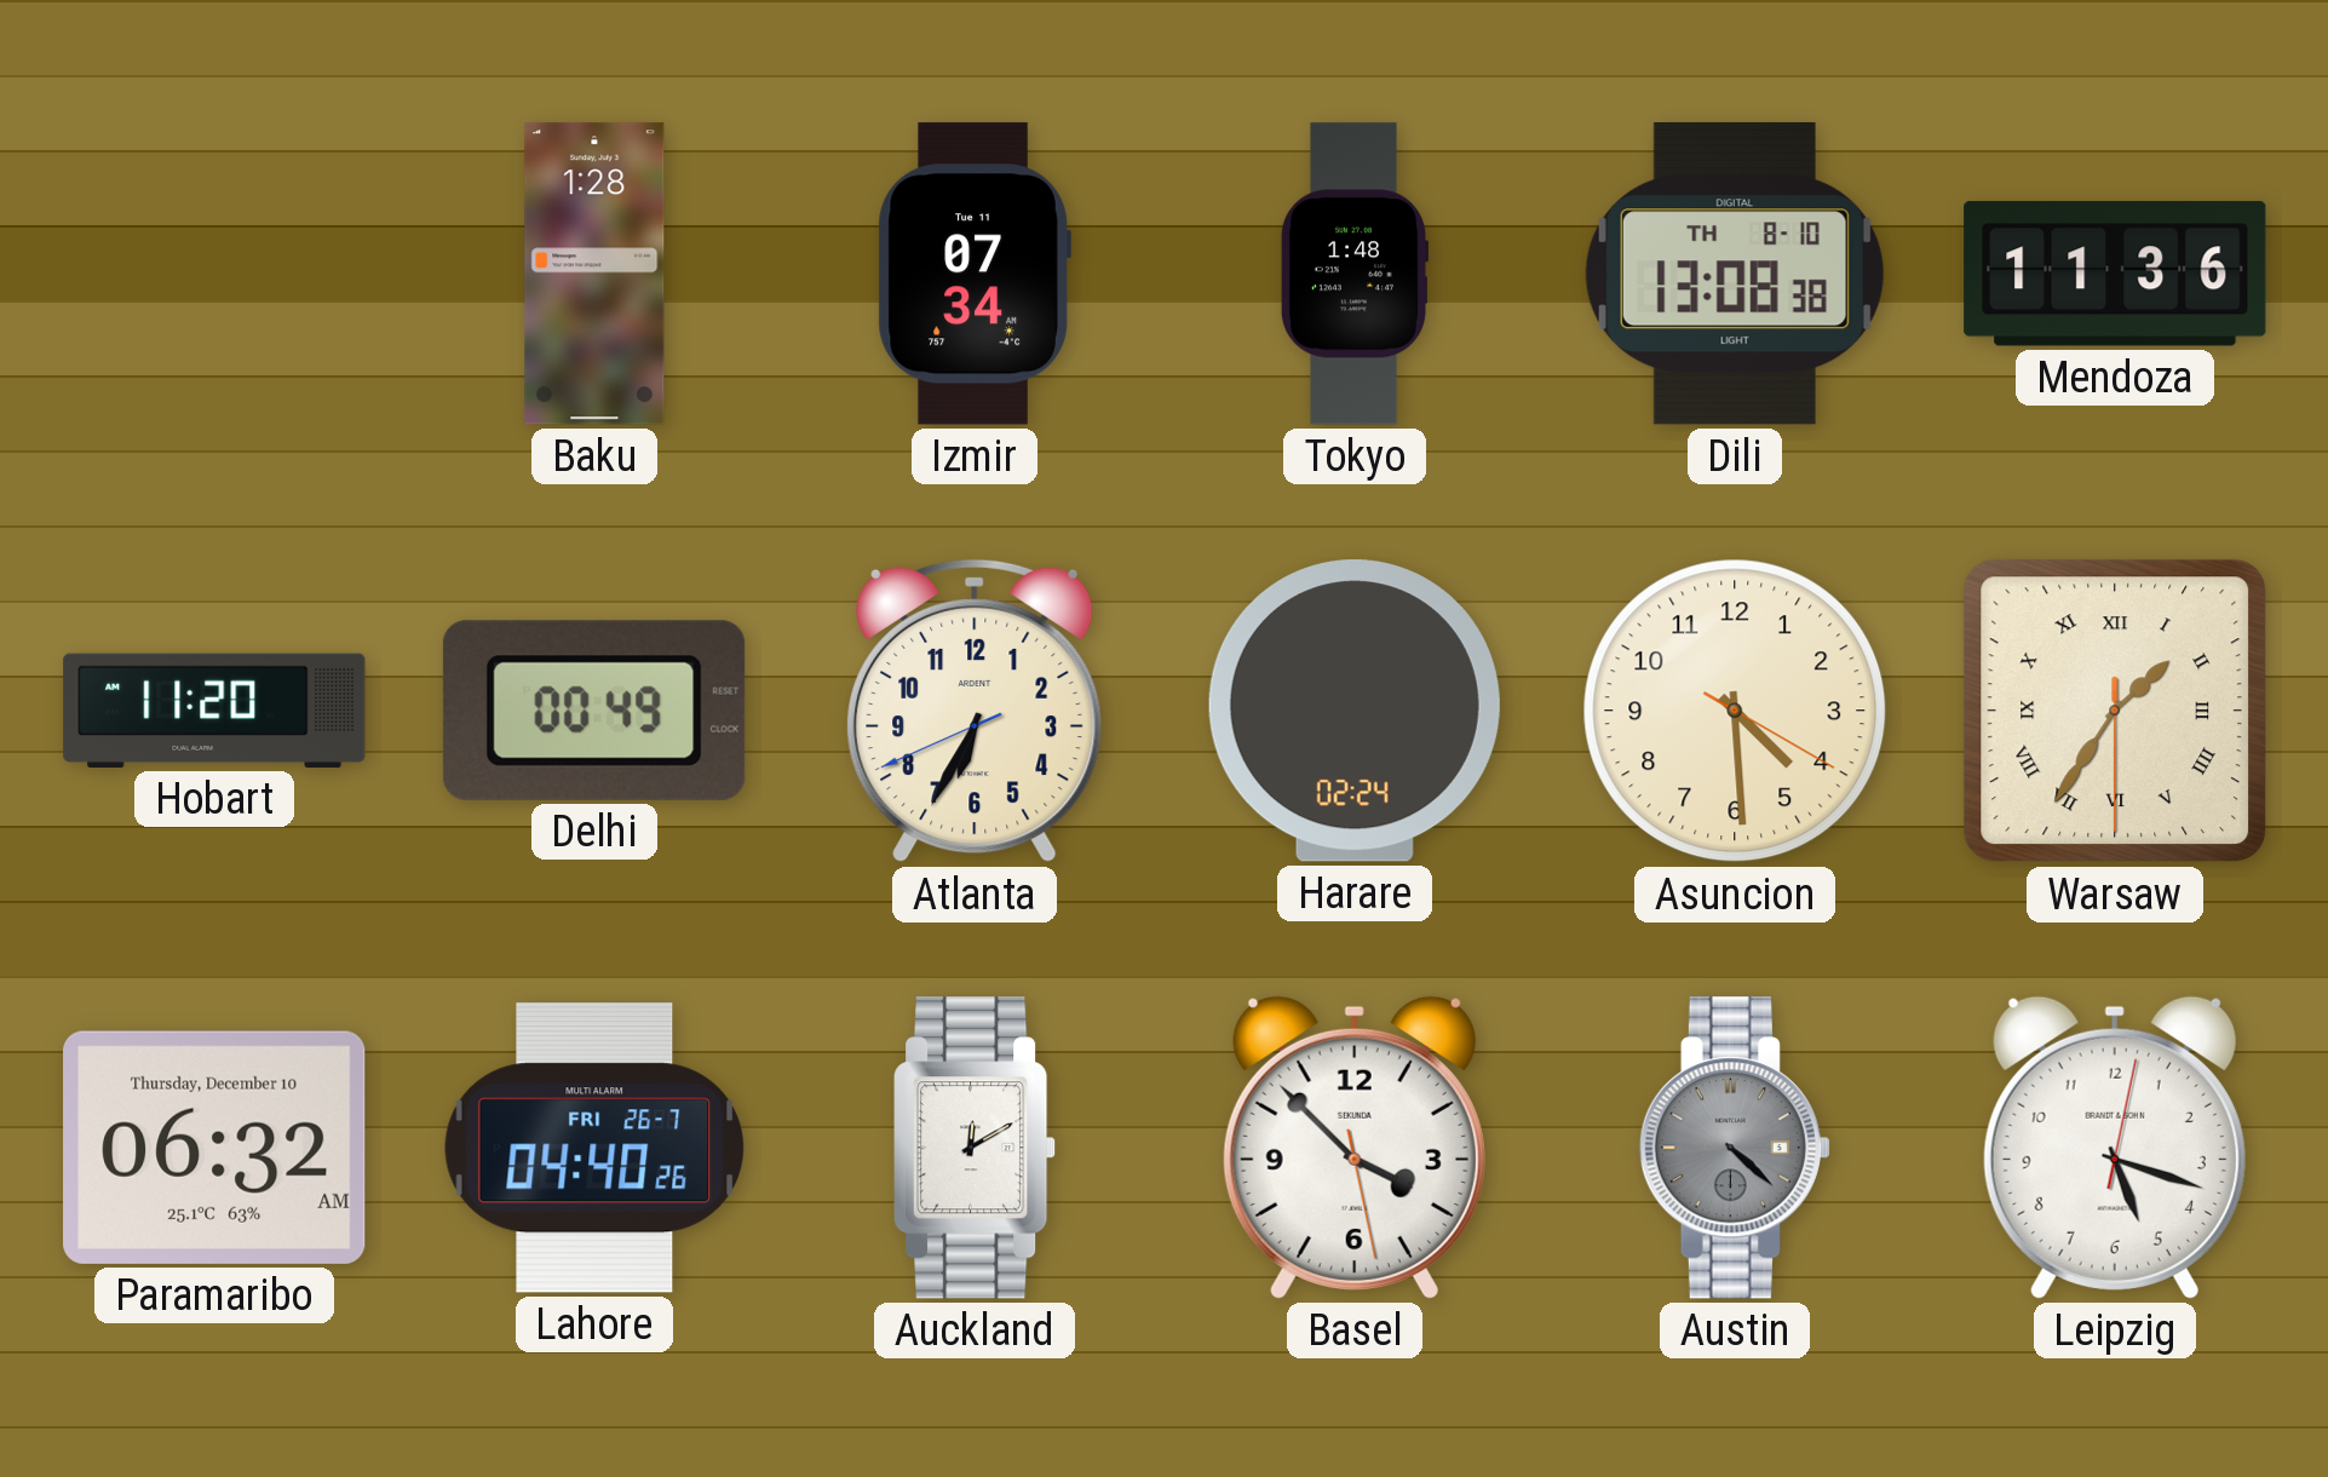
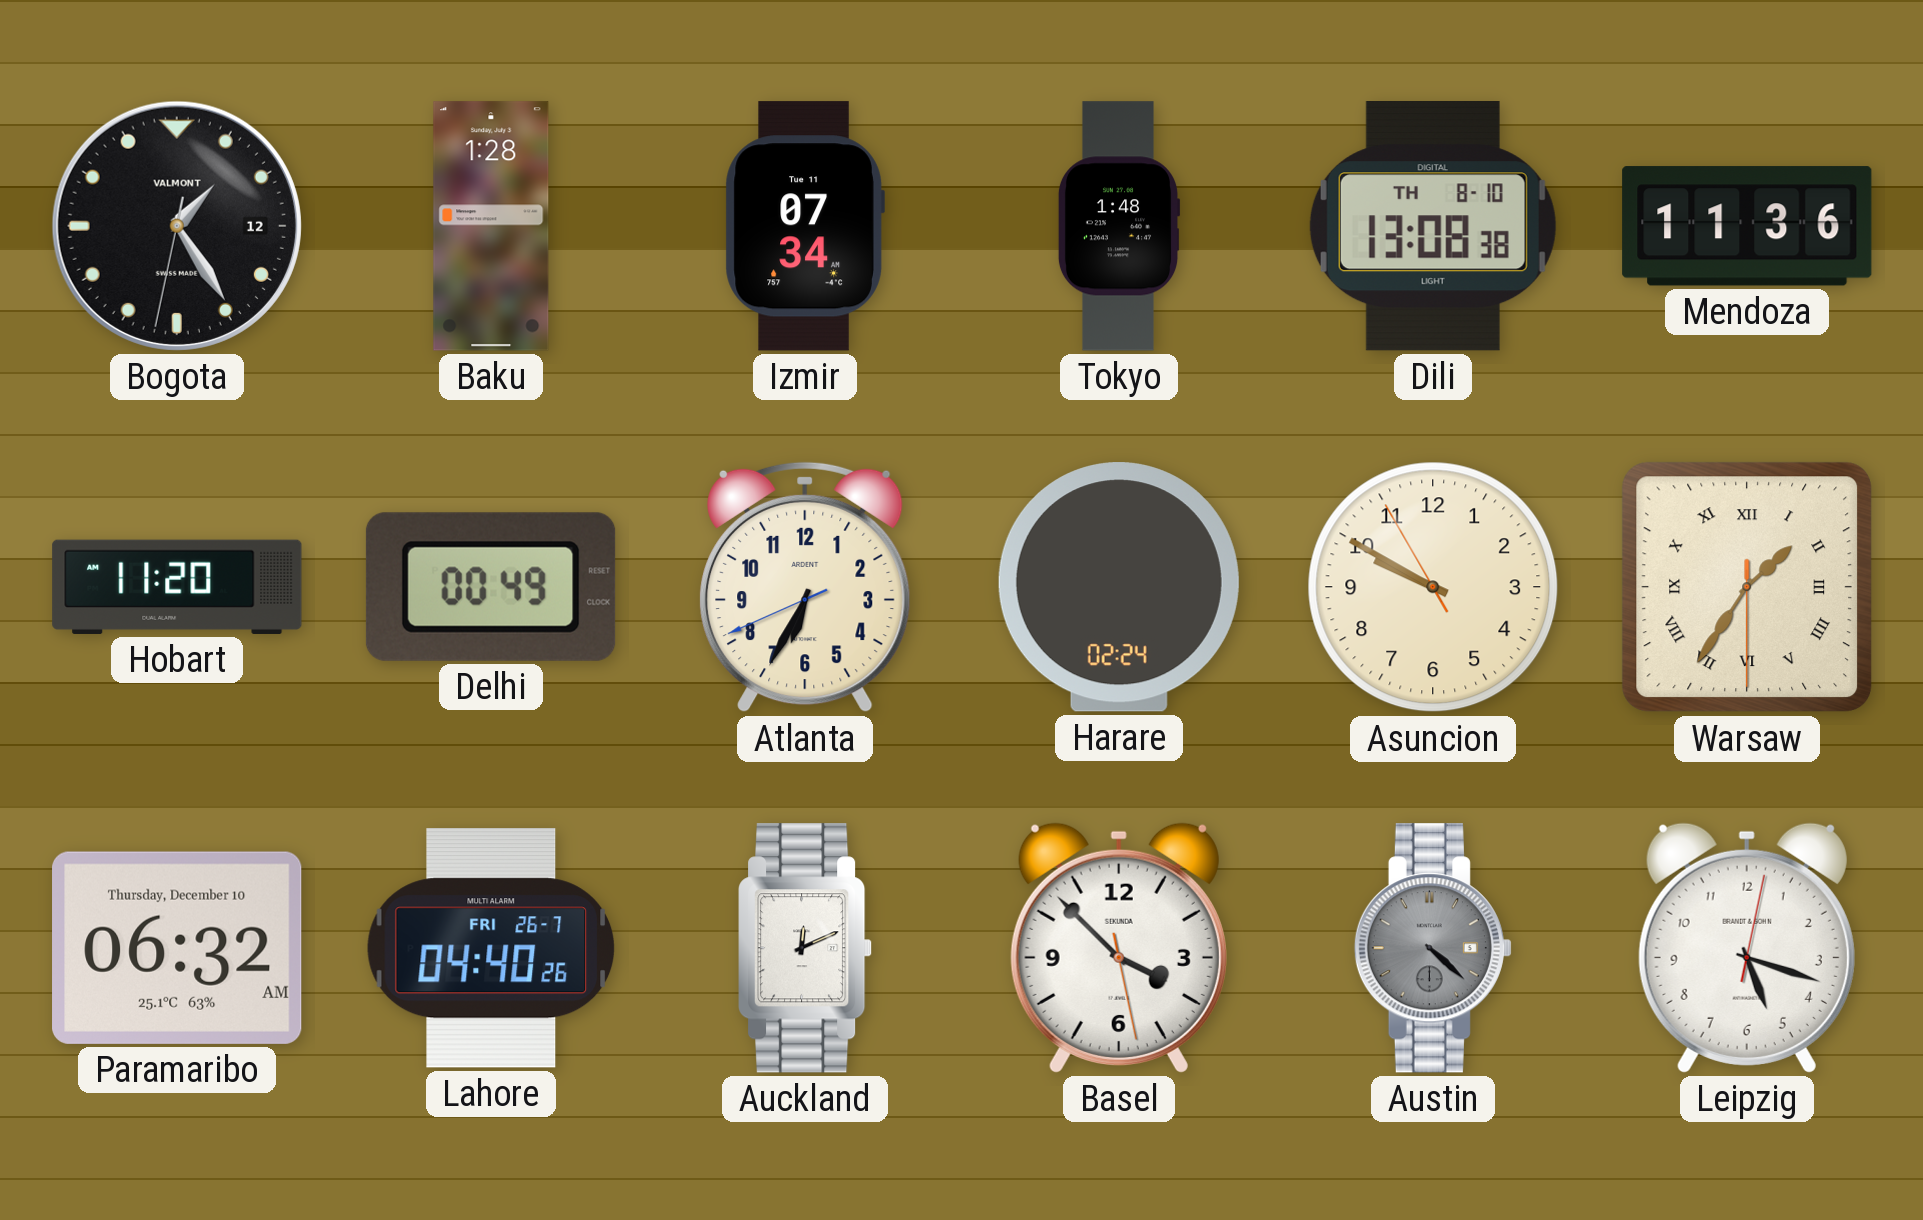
Bogota: none -> 1:24
Asuncion: 4:29 -> 9:49
Auckland: 12:10 -> 12:11
